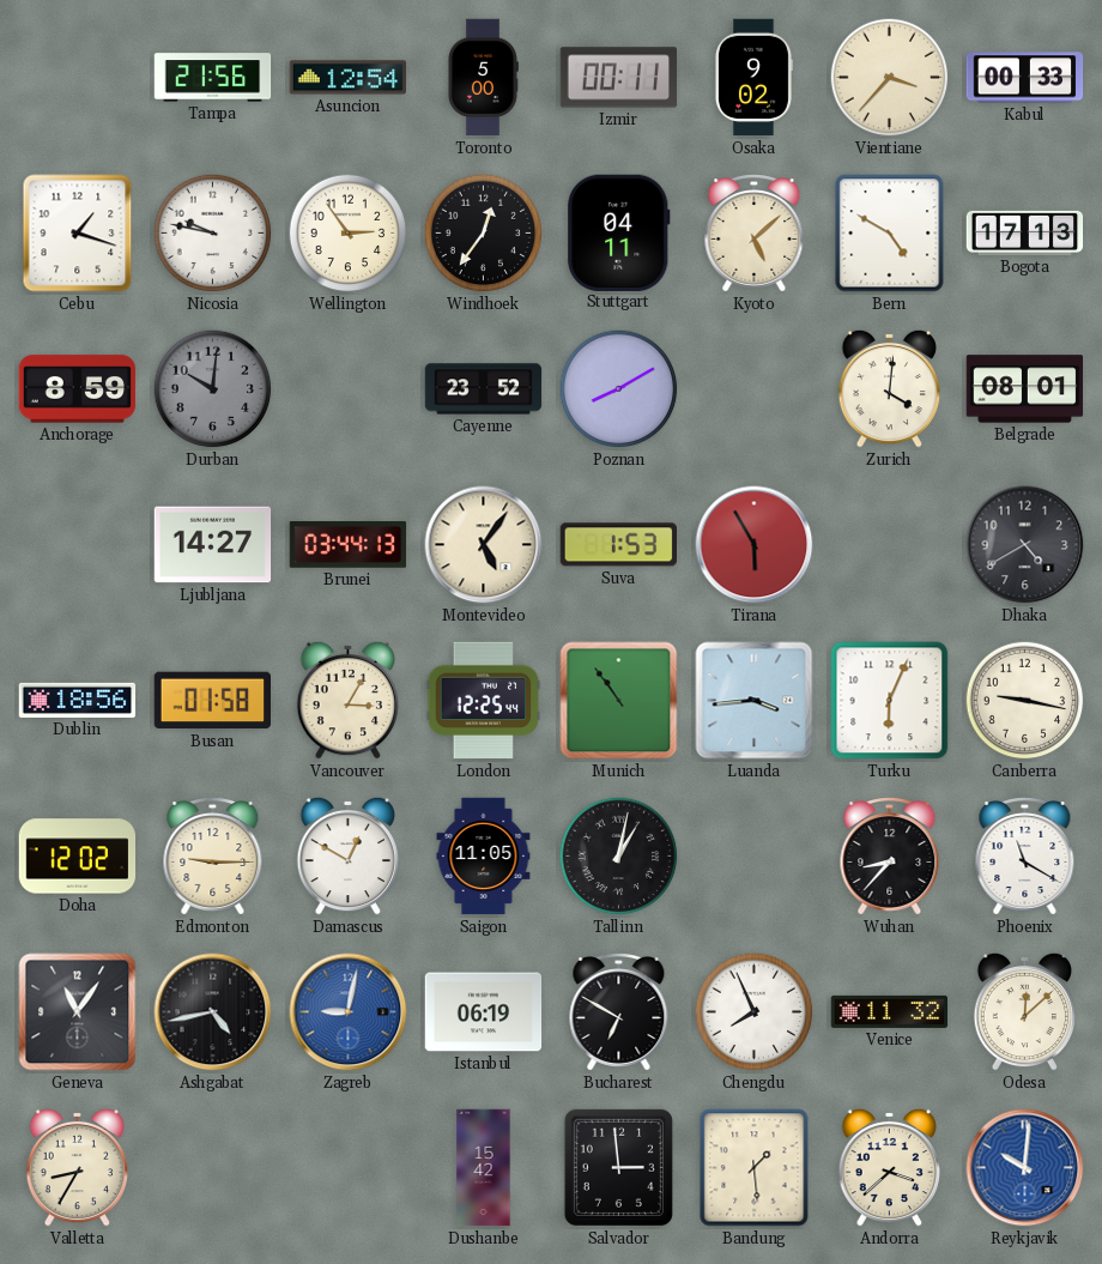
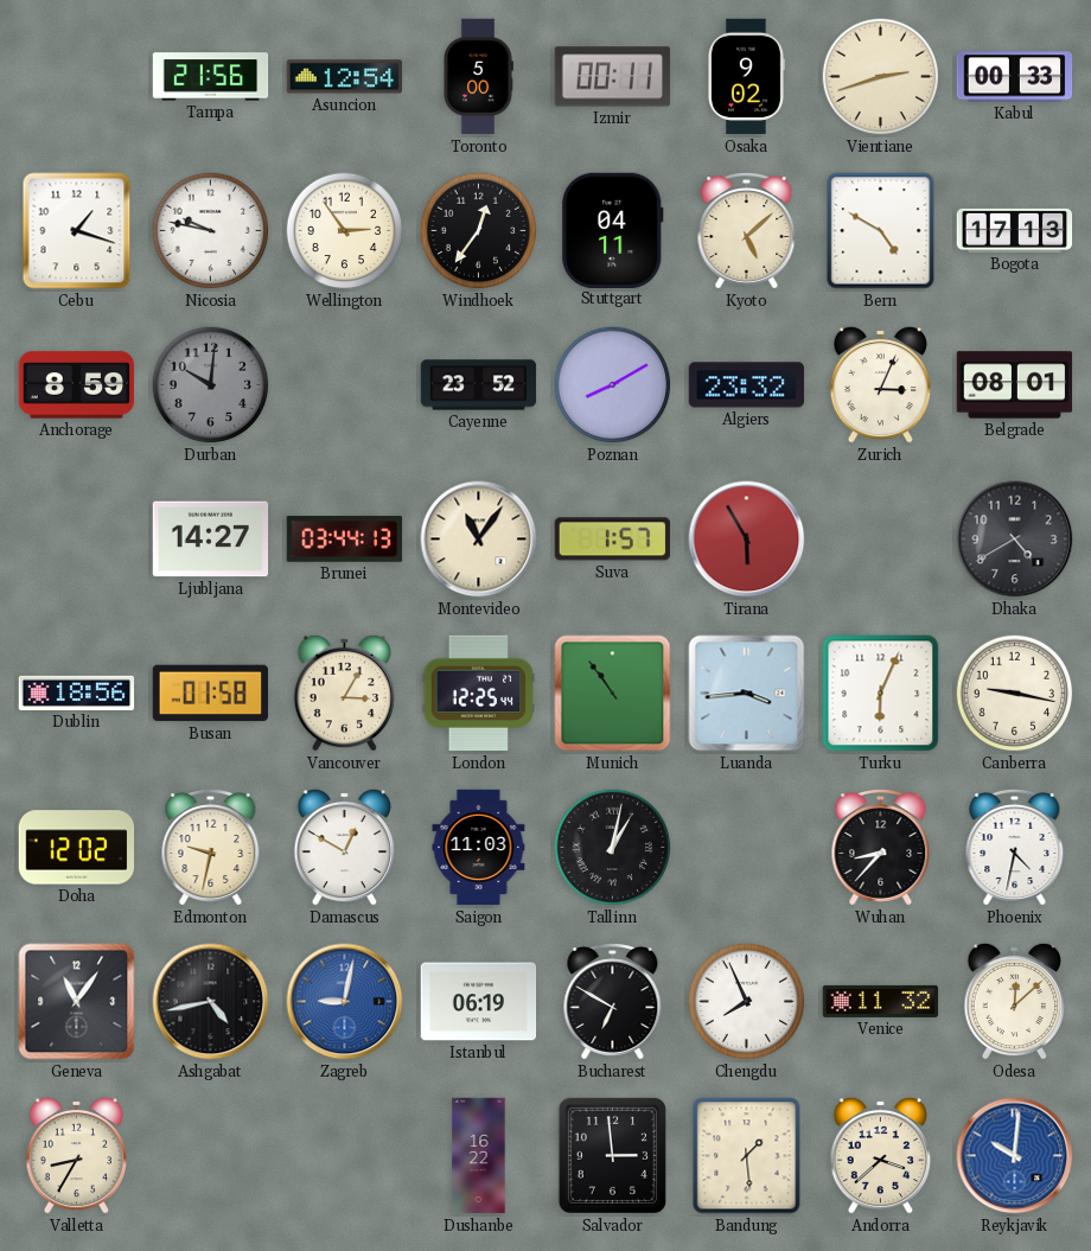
Vientiane: 3:37 -> 2:42
Algiers: none -> 23:32
Zurich: 4:01 -> 3:04
Montevideo: 5:06 -> 11:06
Suva: 1:53 -> 1:57
Edmonton: 9:15 -> 9:32
Saigon: 11:05 -> 11:03
Phoenix: 11:20 -> 4:32
Dushanbe: 15:42 -> 16:22
